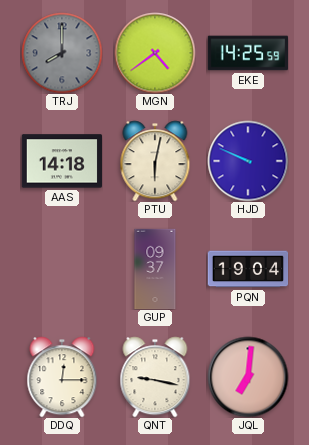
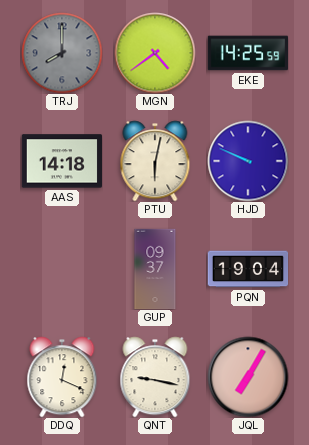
DDQ: 12:15 -> 12:19
JQL: 7:01 -> 7:05
